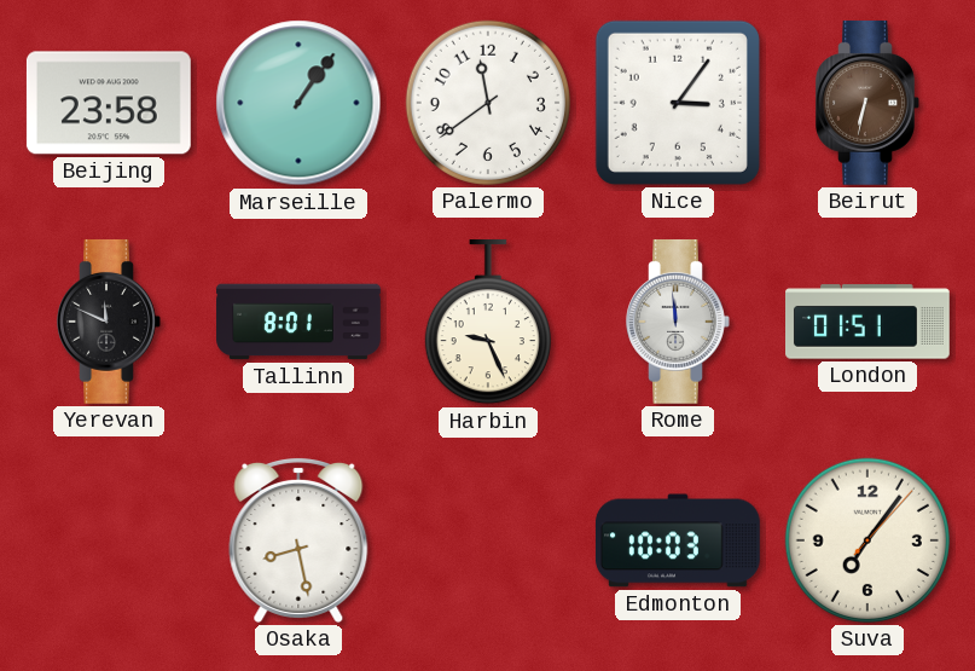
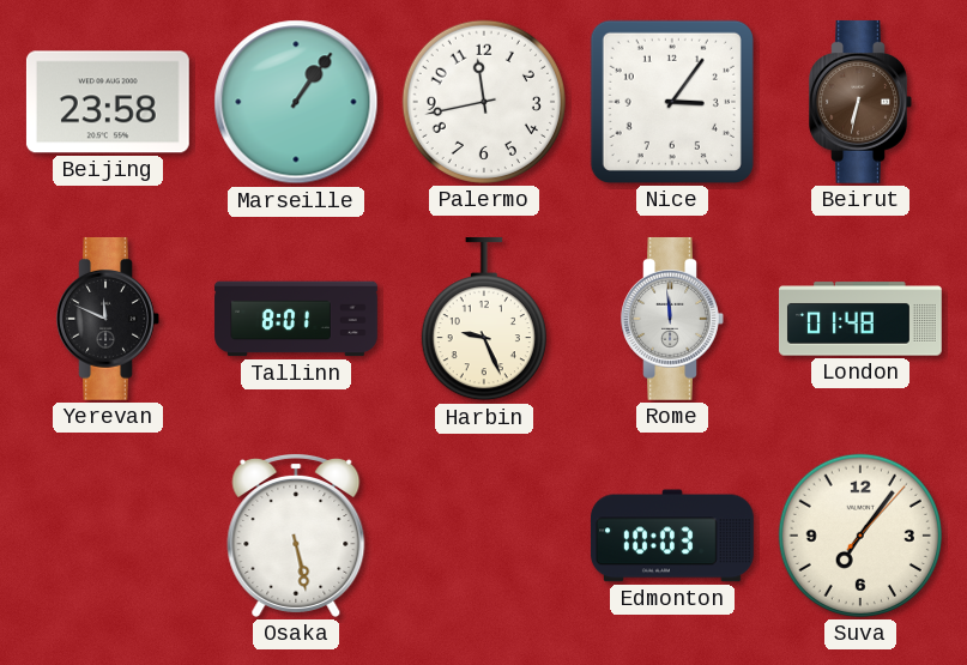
Palermo: 11:39 -> 11:43
London: 01:51 -> 01:48
Osaka: 8:28 -> 5:28
